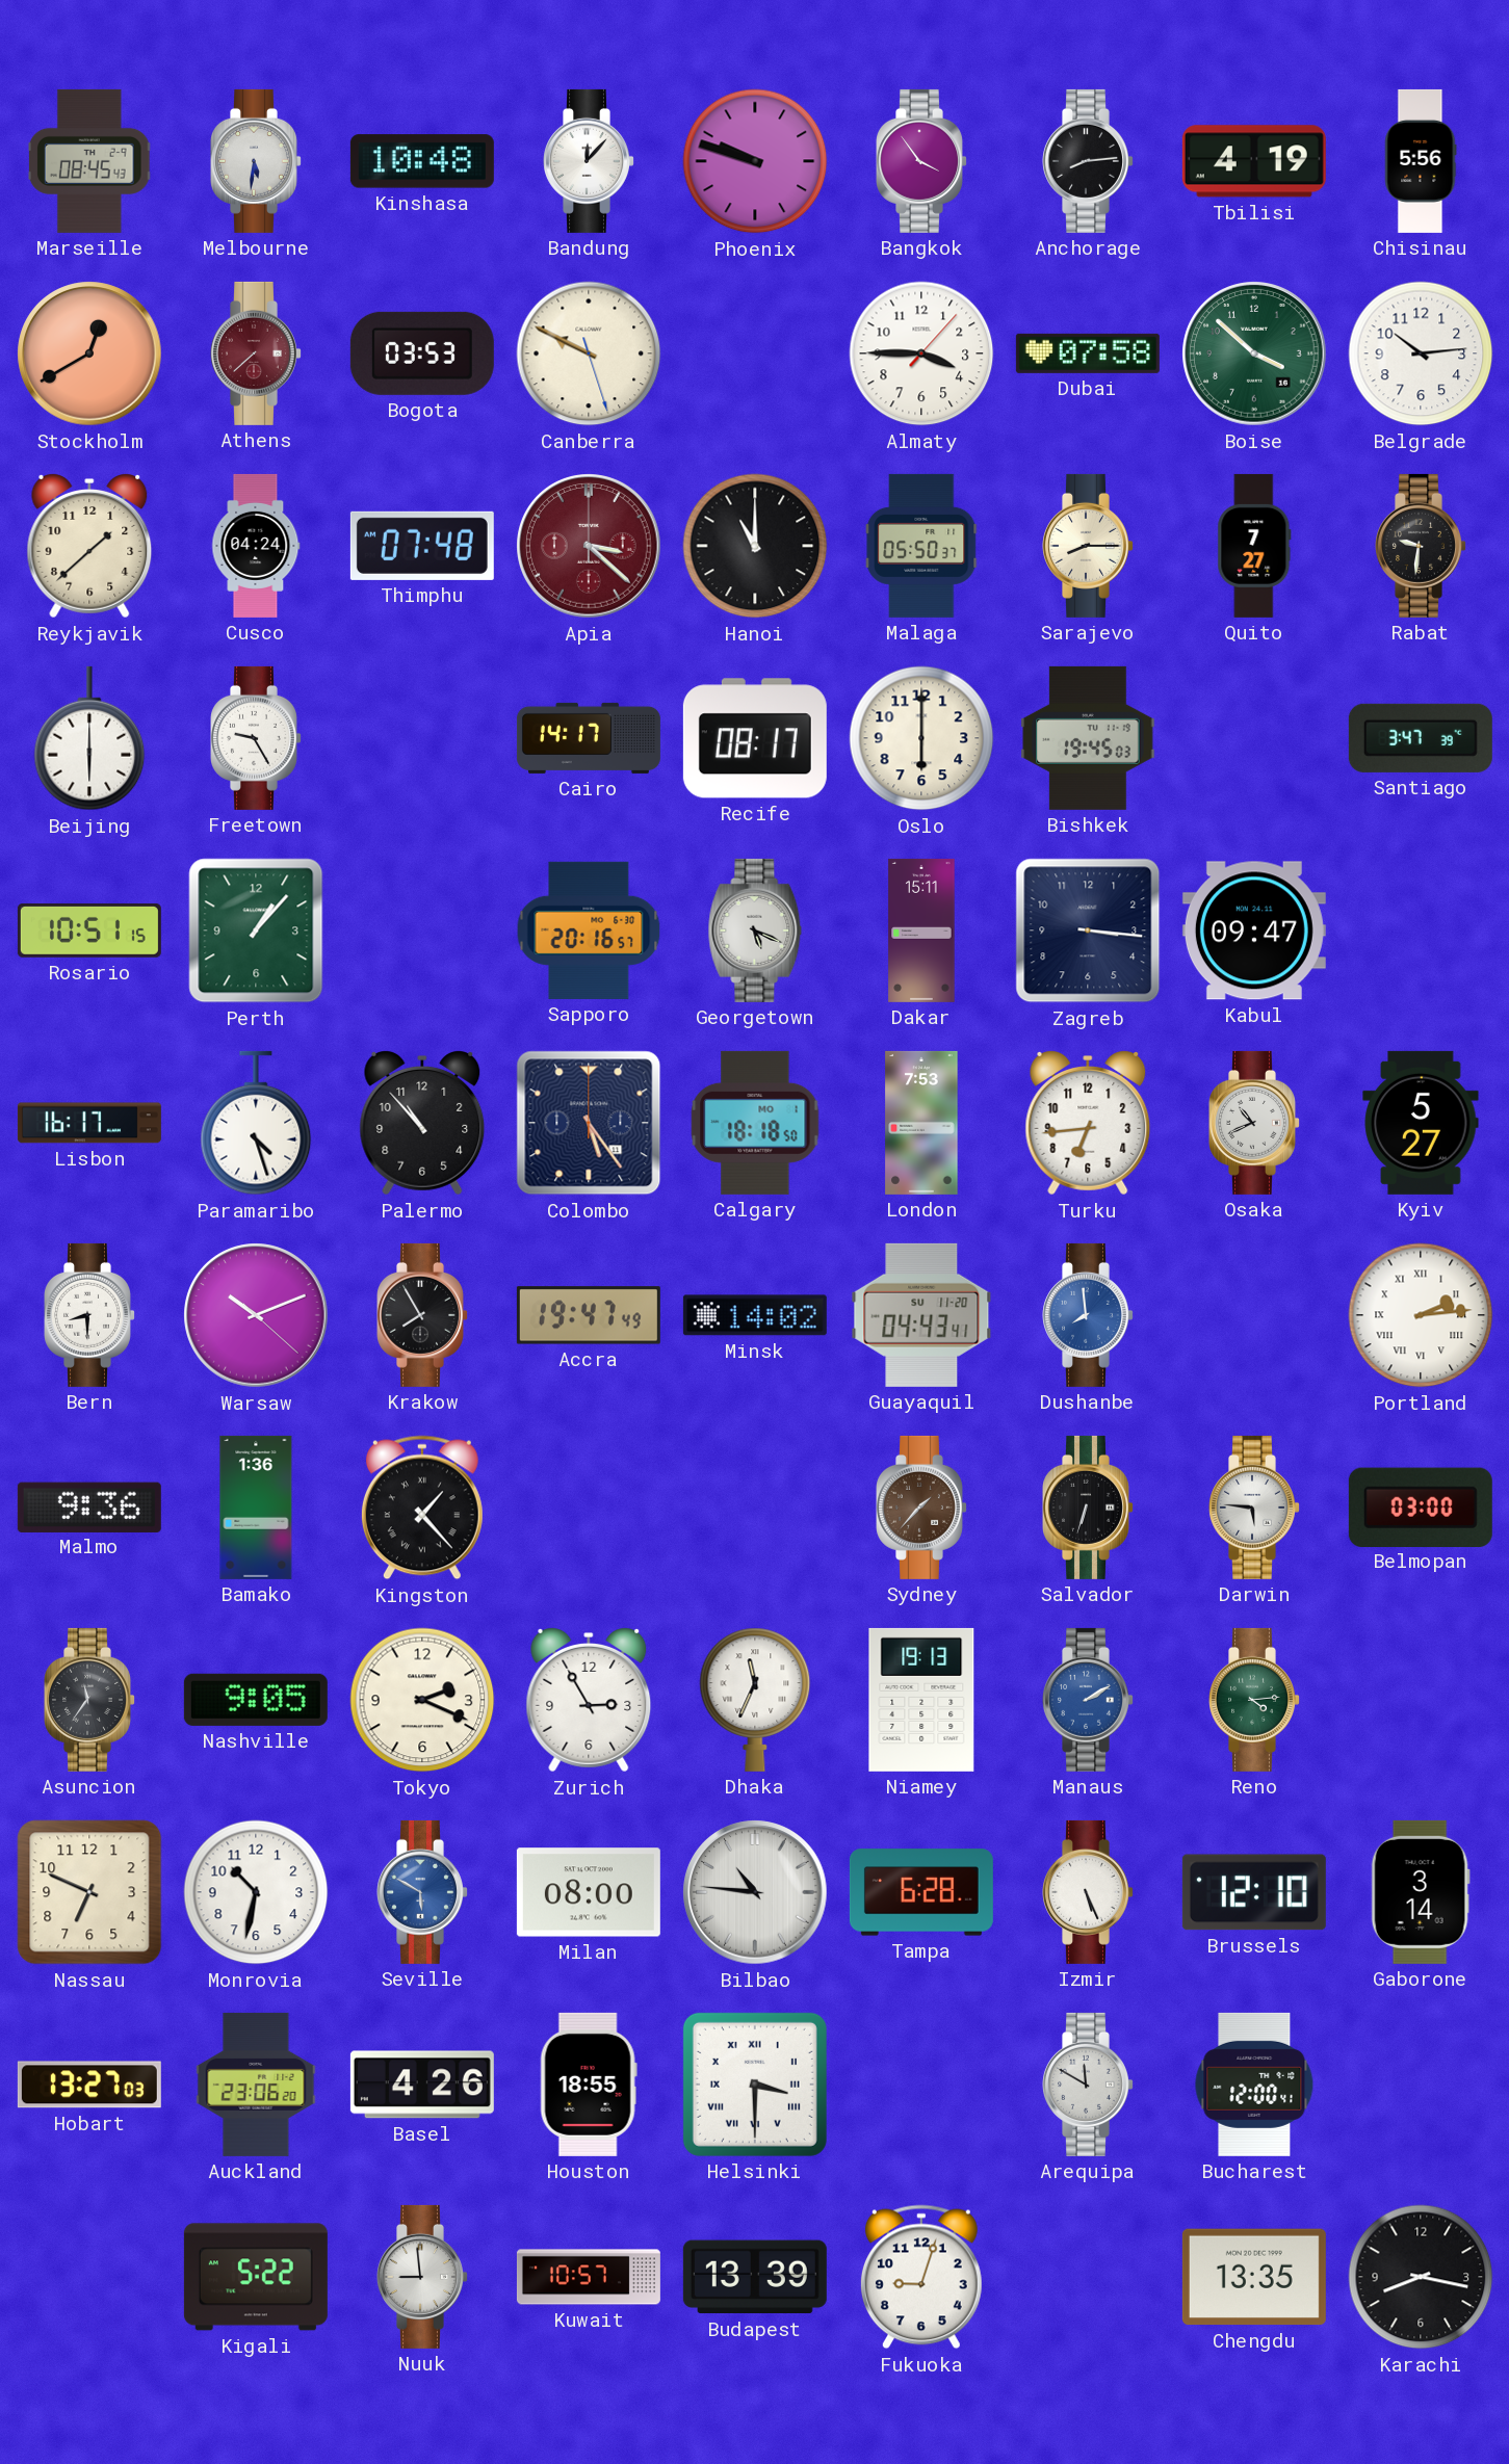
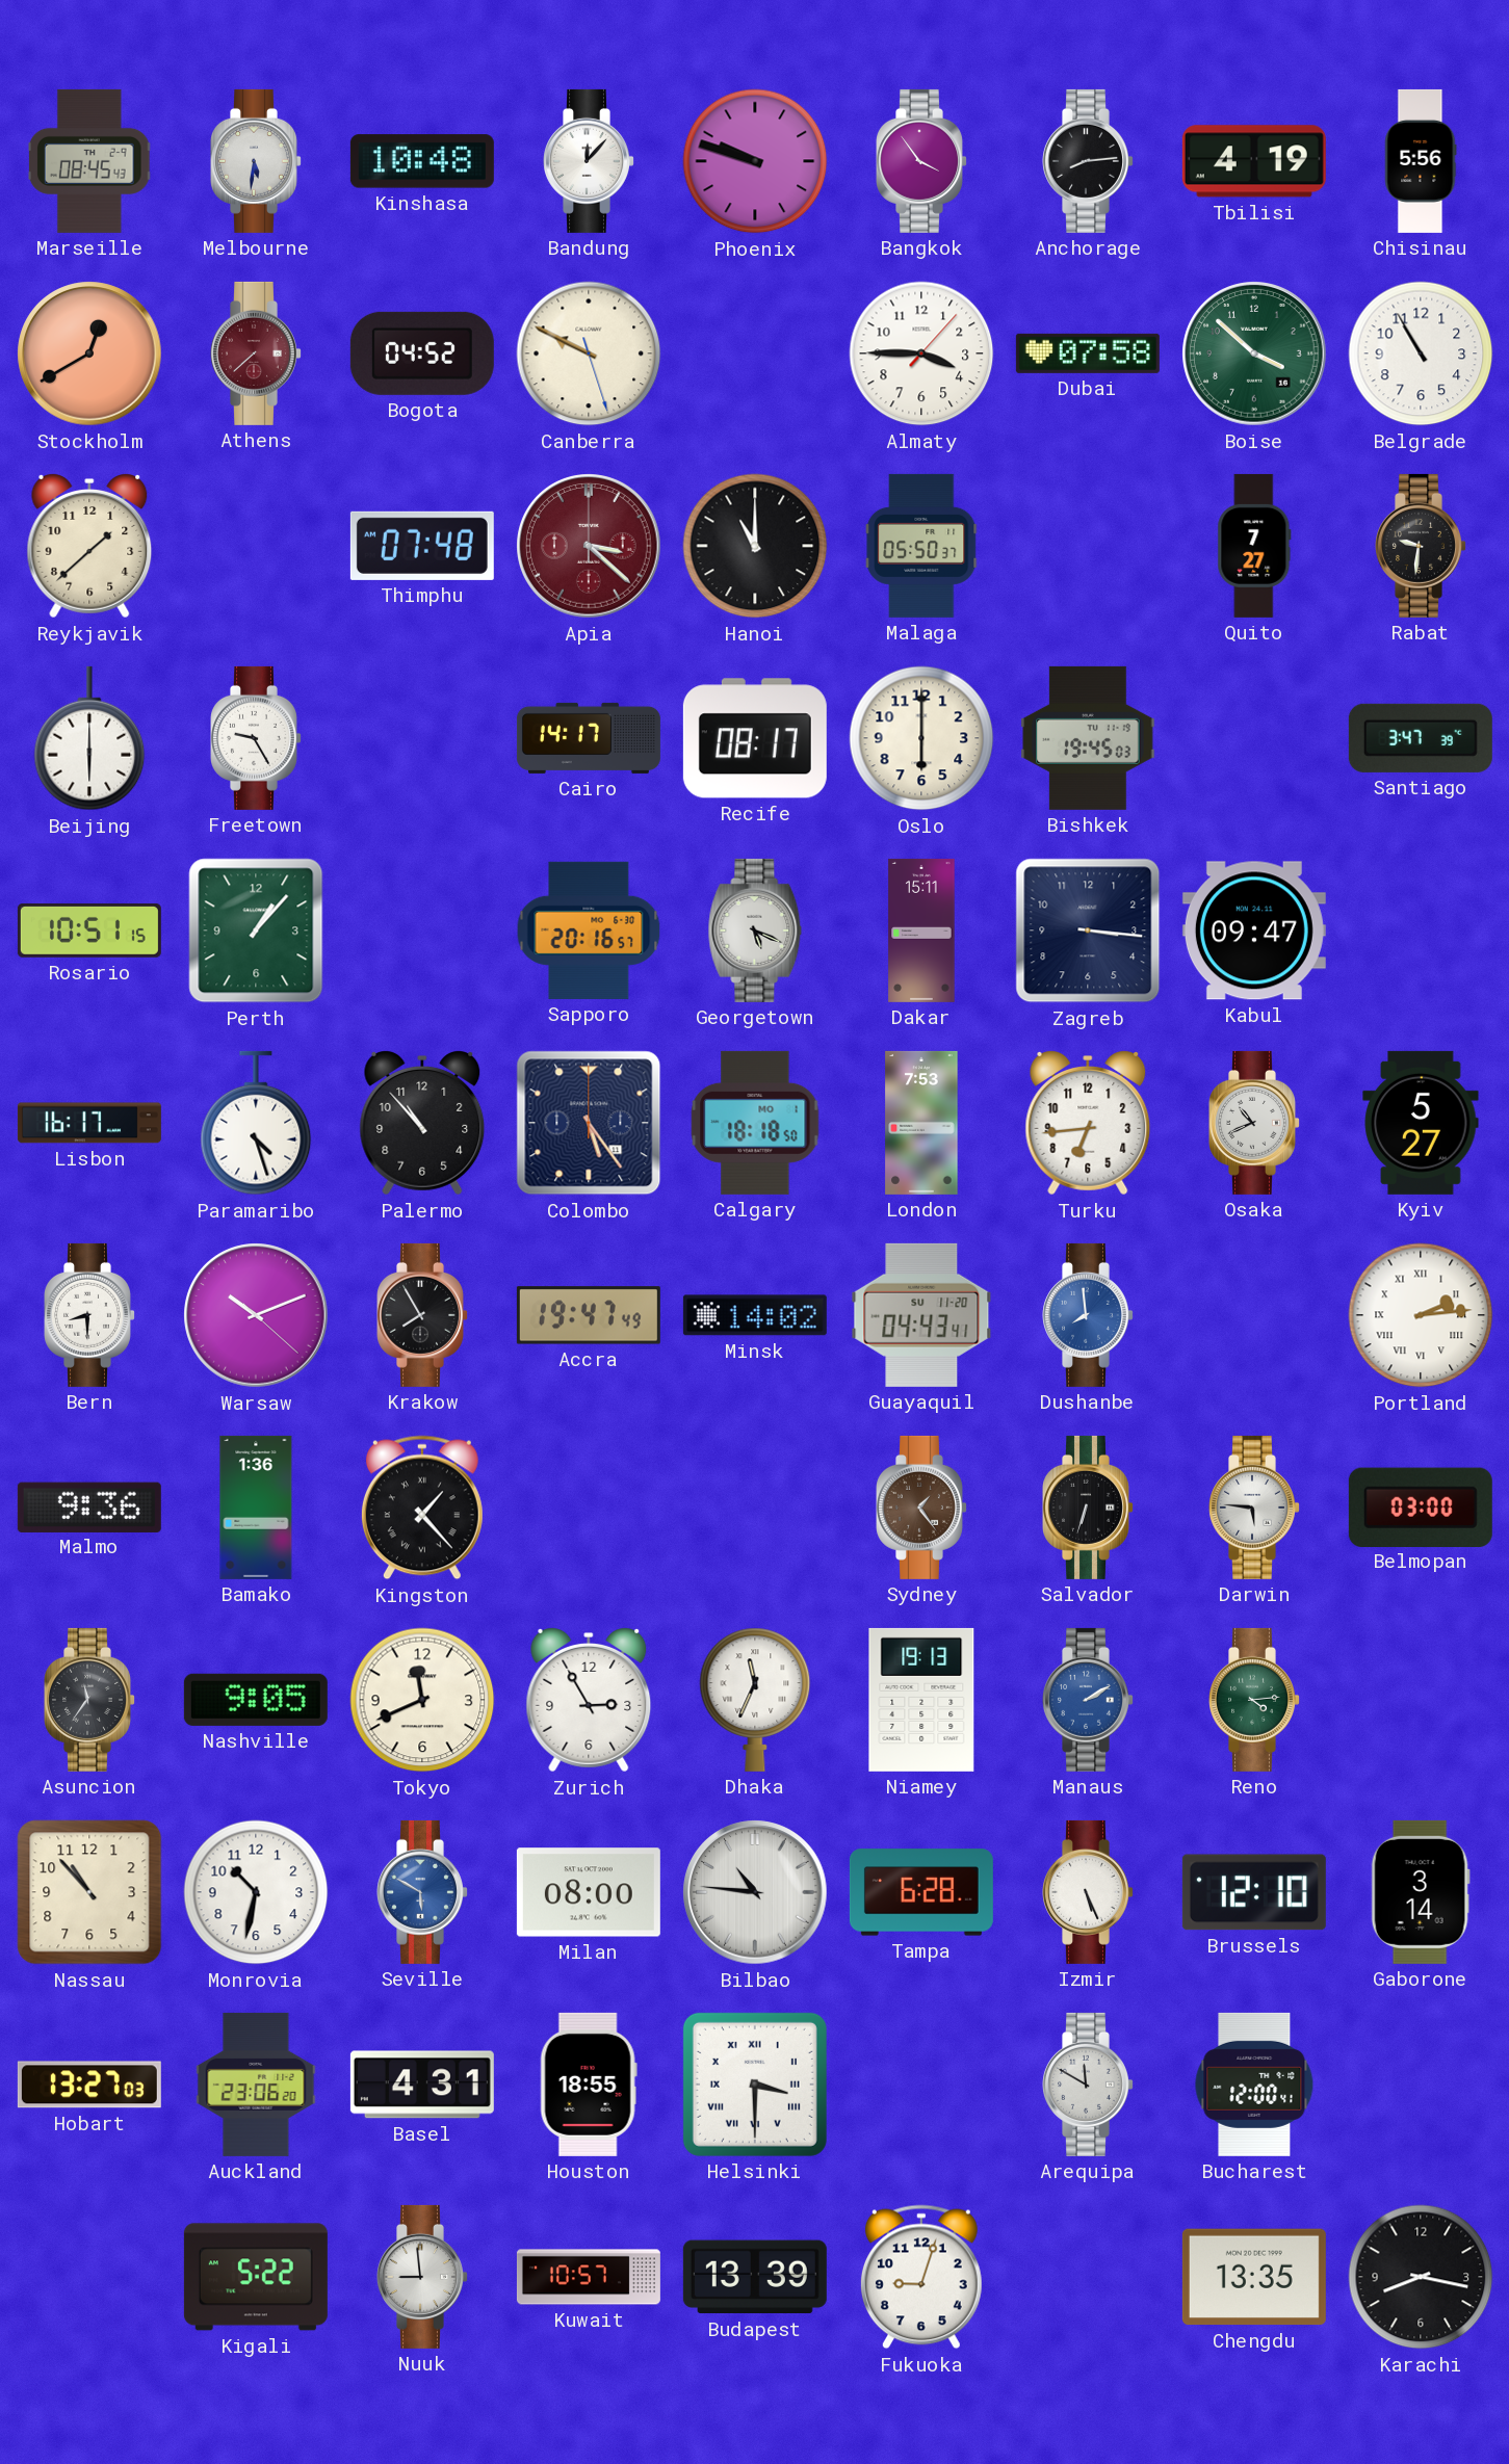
Bogota: 03:53 -> 04:52
Belgrade: 10:14 -> 10:55
Cusco: 04:24 -> none
Sarajevo: 8:15 -> none
Sydney: 1:37 -> 1:24
Tokyo: 2:19 -> 11:41
Nassau: 6:49 -> 10:53
Basel: 4:26 -> 4:31
